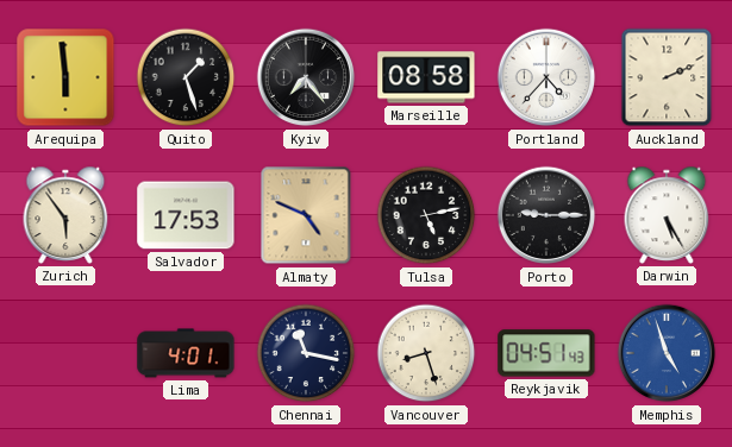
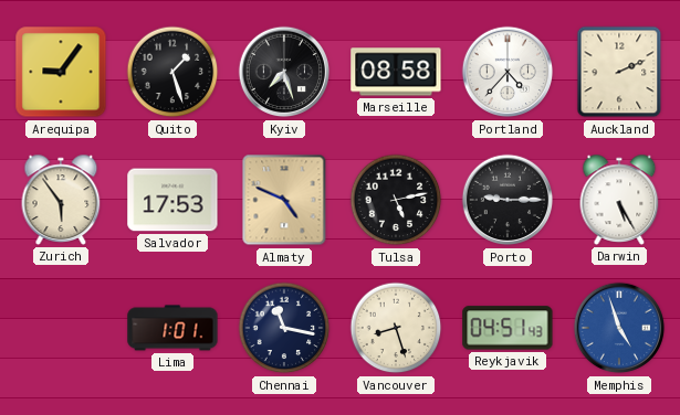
Arequipa: 5:59 -> 9:06
Kyiv: 7:24 -> 7:27
Lima: 4:01 -> 1:01
